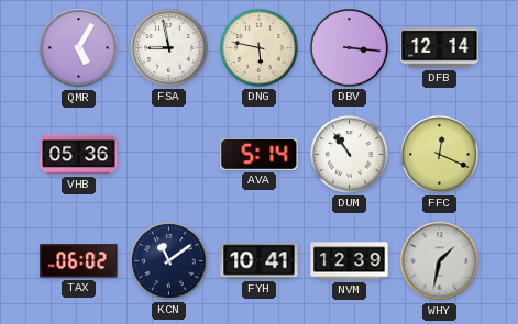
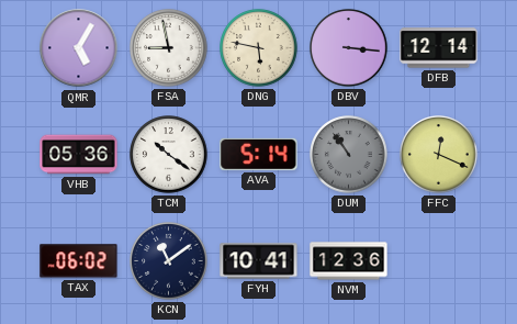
TCM: none -> 10:21
DUM dial: white -> grey
NVM: 12:39 -> 12:36
WHY: 1:32 -> none
